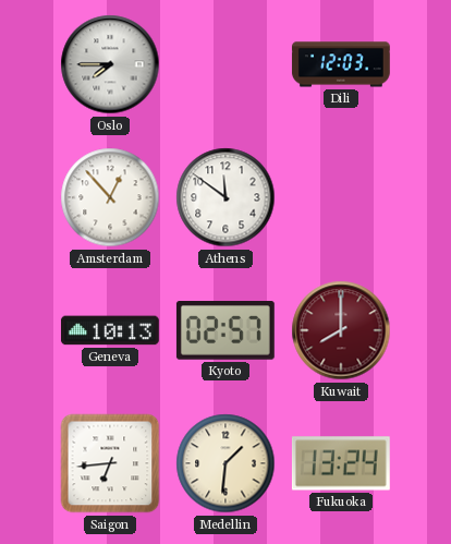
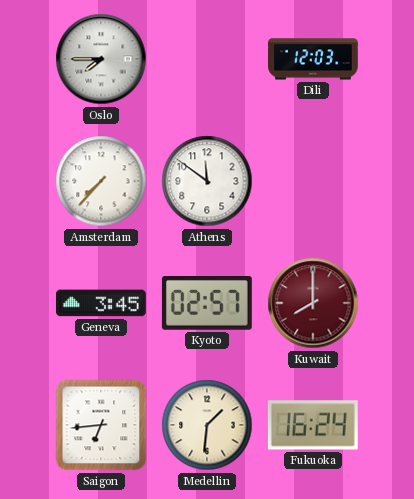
Amsterdam: 12:53 -> 7:37
Geneva: 10:13 -> 3:45
Fukuoka: 13:24 -> 16:24
